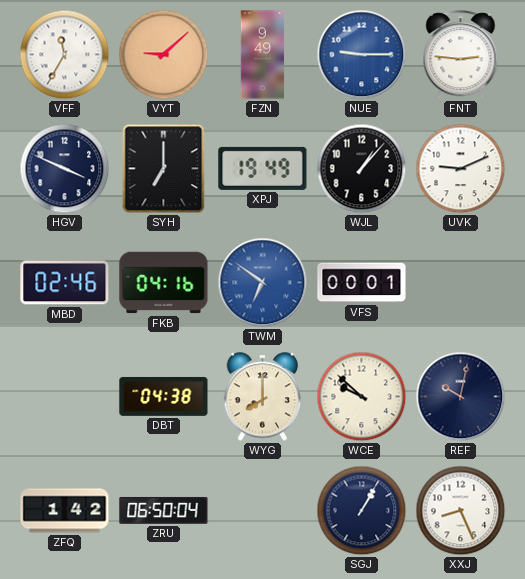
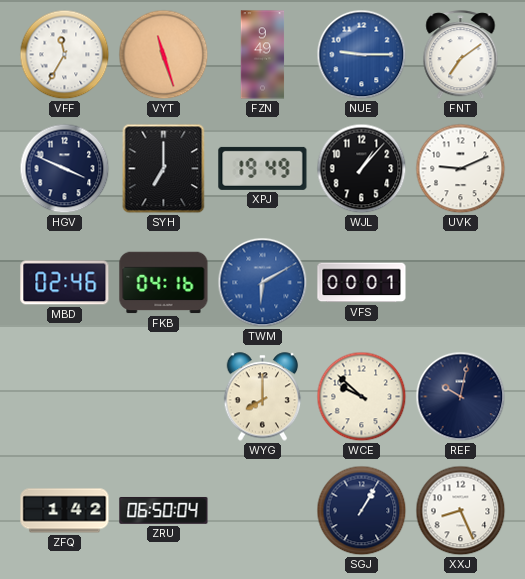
VYT: 9:08 -> 11:27
FNT: 2:46 -> 7:09
TWM: 6:51 -> 6:10
DBT: 04:38 -> none
